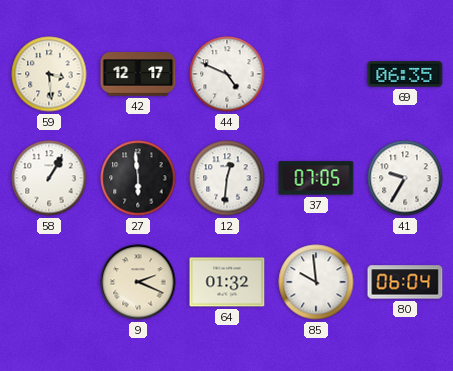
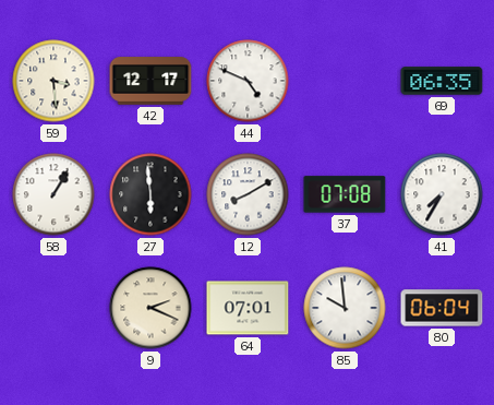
12: 12:31 -> 8:10
37: 07:05 -> 07:08
41: 9:35 -> 7:35
64: 01:32 -> 07:01
